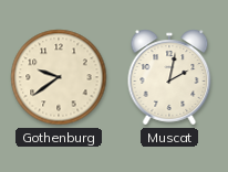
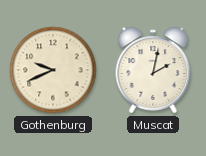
Gothenburg: 9:39 -> 9:41
